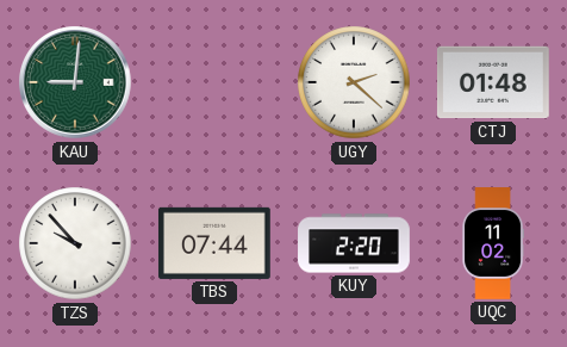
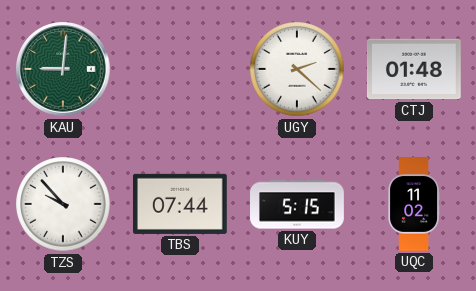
KUY: 2:20 -> 5:15
